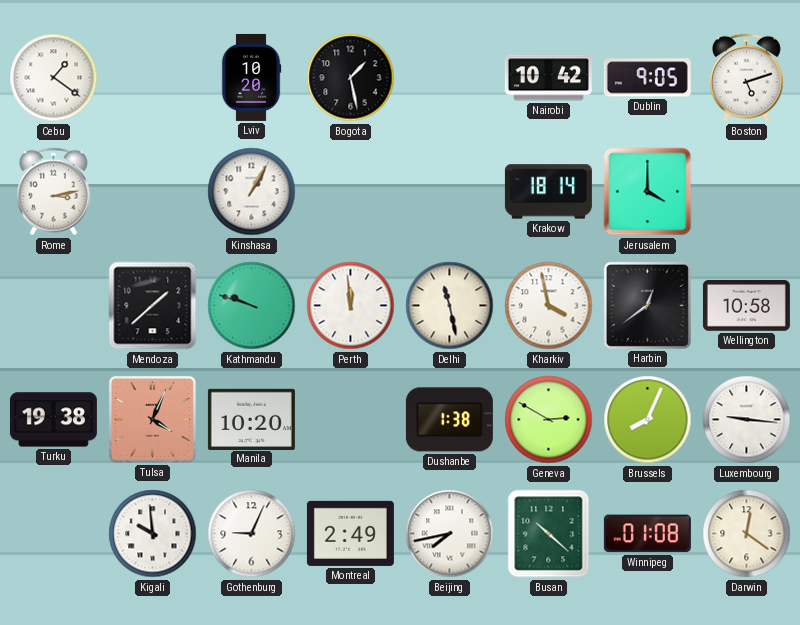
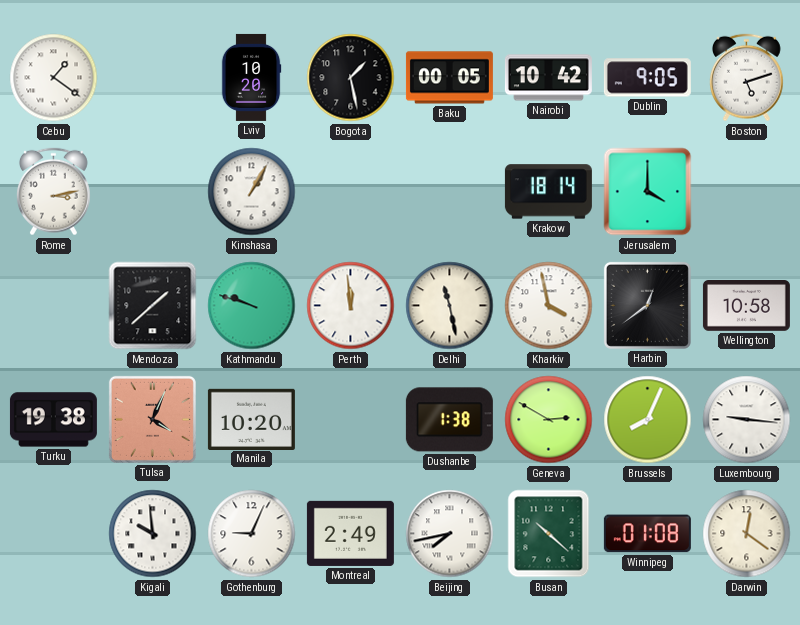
Baku: none -> 00:05
